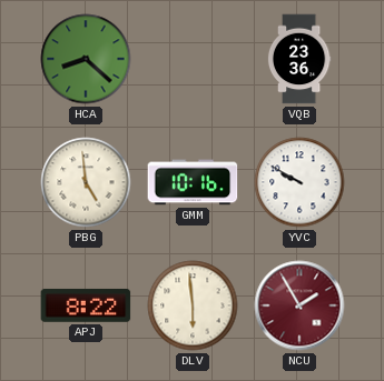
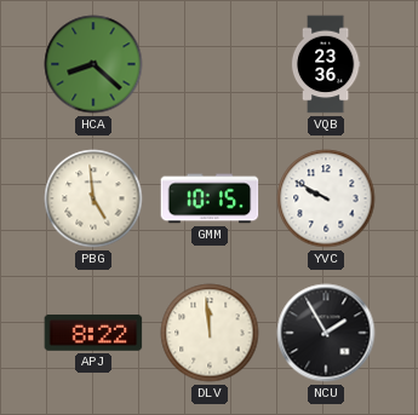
GMM: 10:16 -> 10:15
DLV: 5:59 -> 11:59
NCU dial: burgundy -> black
